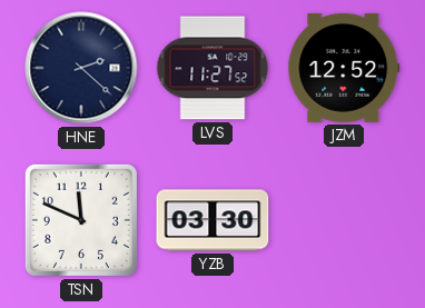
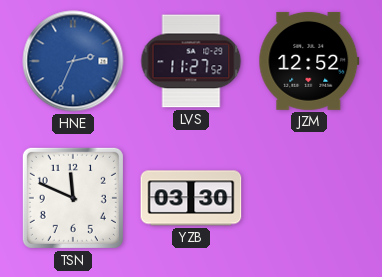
HNE: 2:22 -> 2:34
HNE dial: navy -> blue
